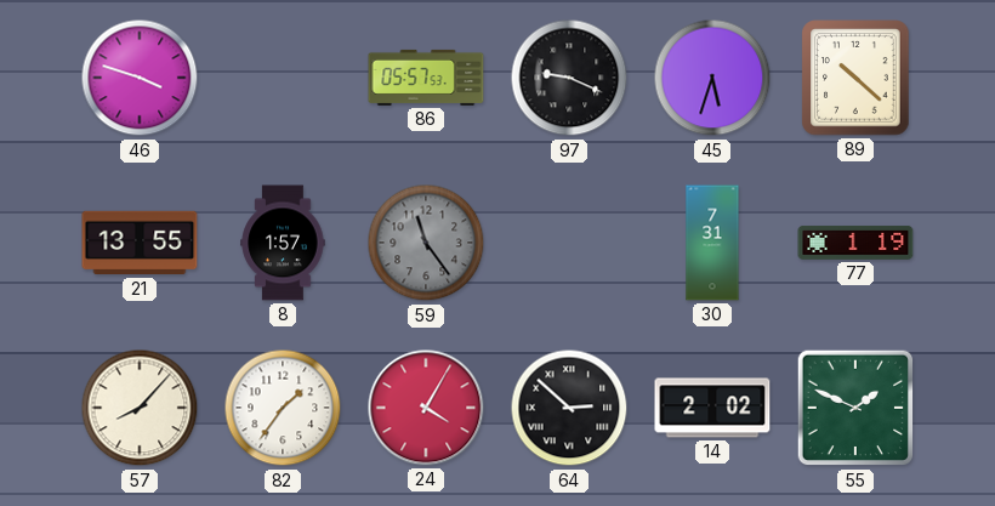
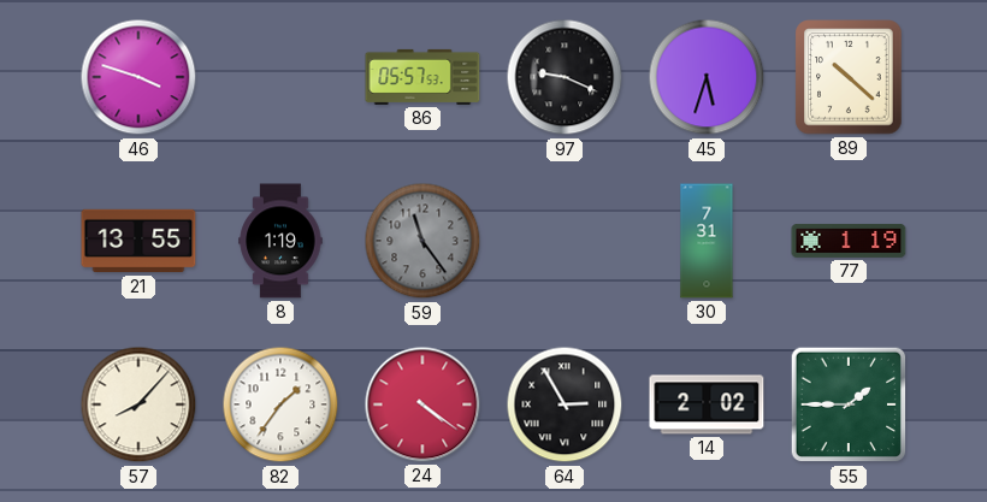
8: 1:57 -> 1:19
24: 4:05 -> 4:21
64: 2:52 -> 2:55
55: 1:49 -> 1:45
